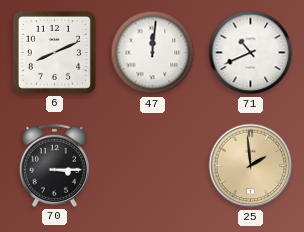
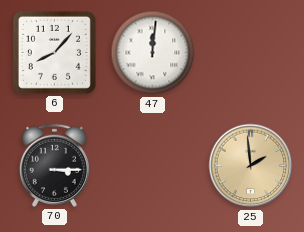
6: 8:11 -> 8:07
71: 10:41 -> none
